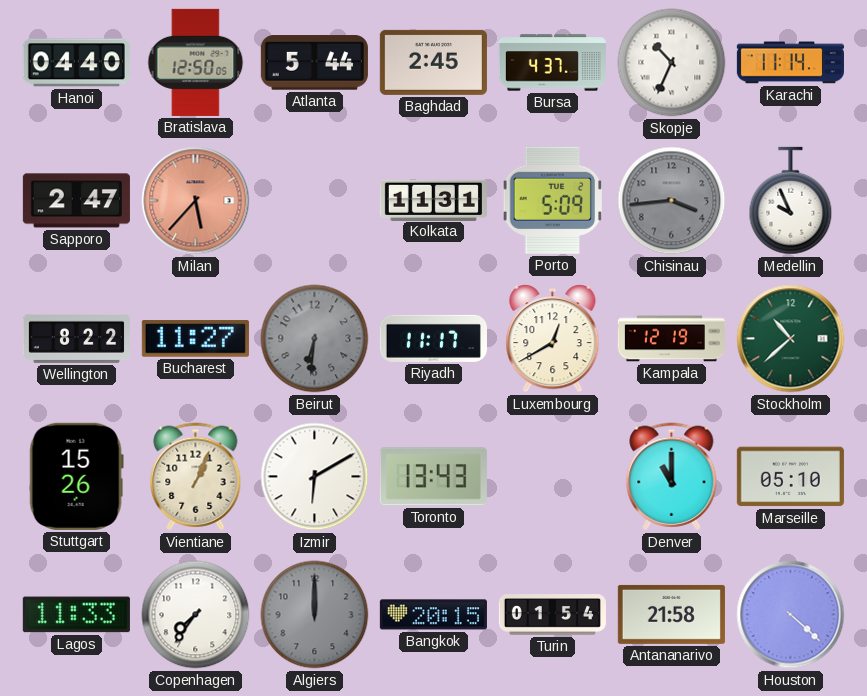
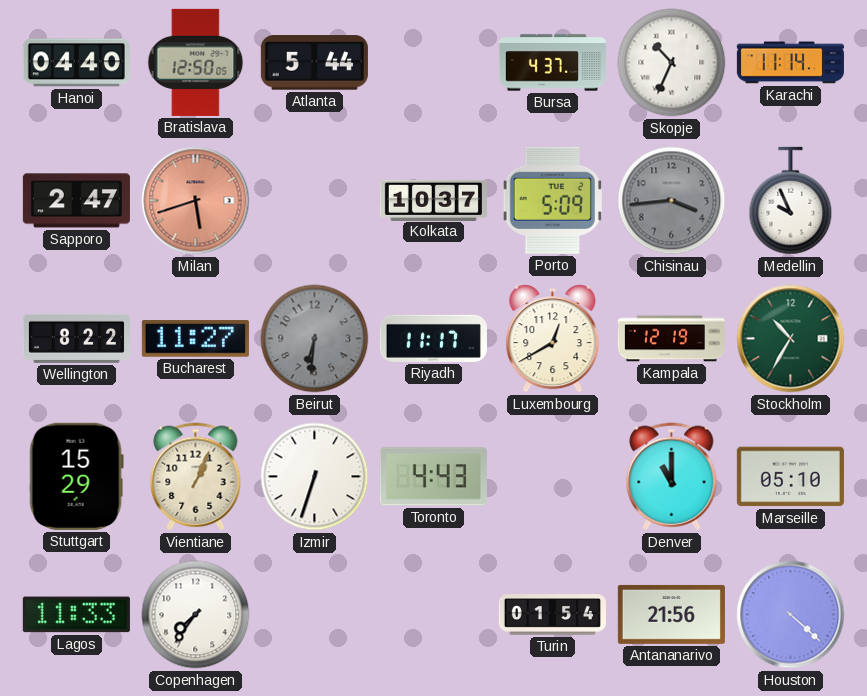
Baghdad: 2:45 -> none
Milan: 5:37 -> 5:42
Kolkata: 11:31 -> 10:37
Stockholm: 10:38 -> 10:35
Stuttgart: 15:26 -> 15:29
Izmir: 6:10 -> 6:33
Toronto: 13:43 -> 4:43
Algiers: 12:00 -> none
Bangkok: 20:15 -> none
Antananarivo: 21:58 -> 21:56
